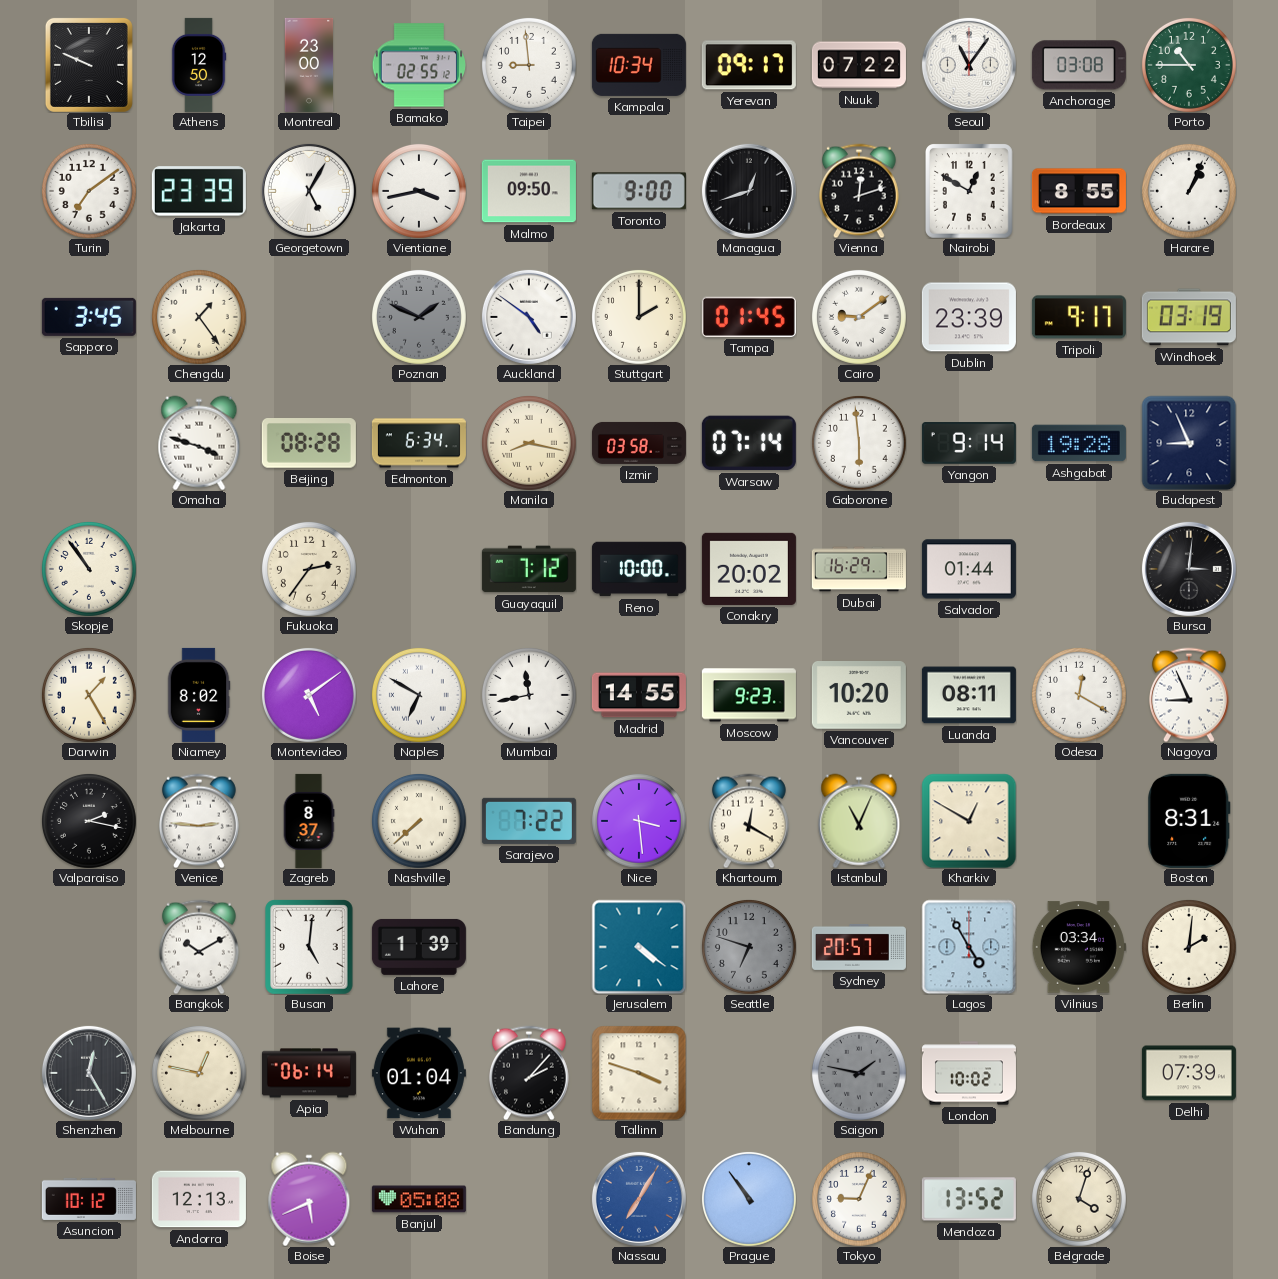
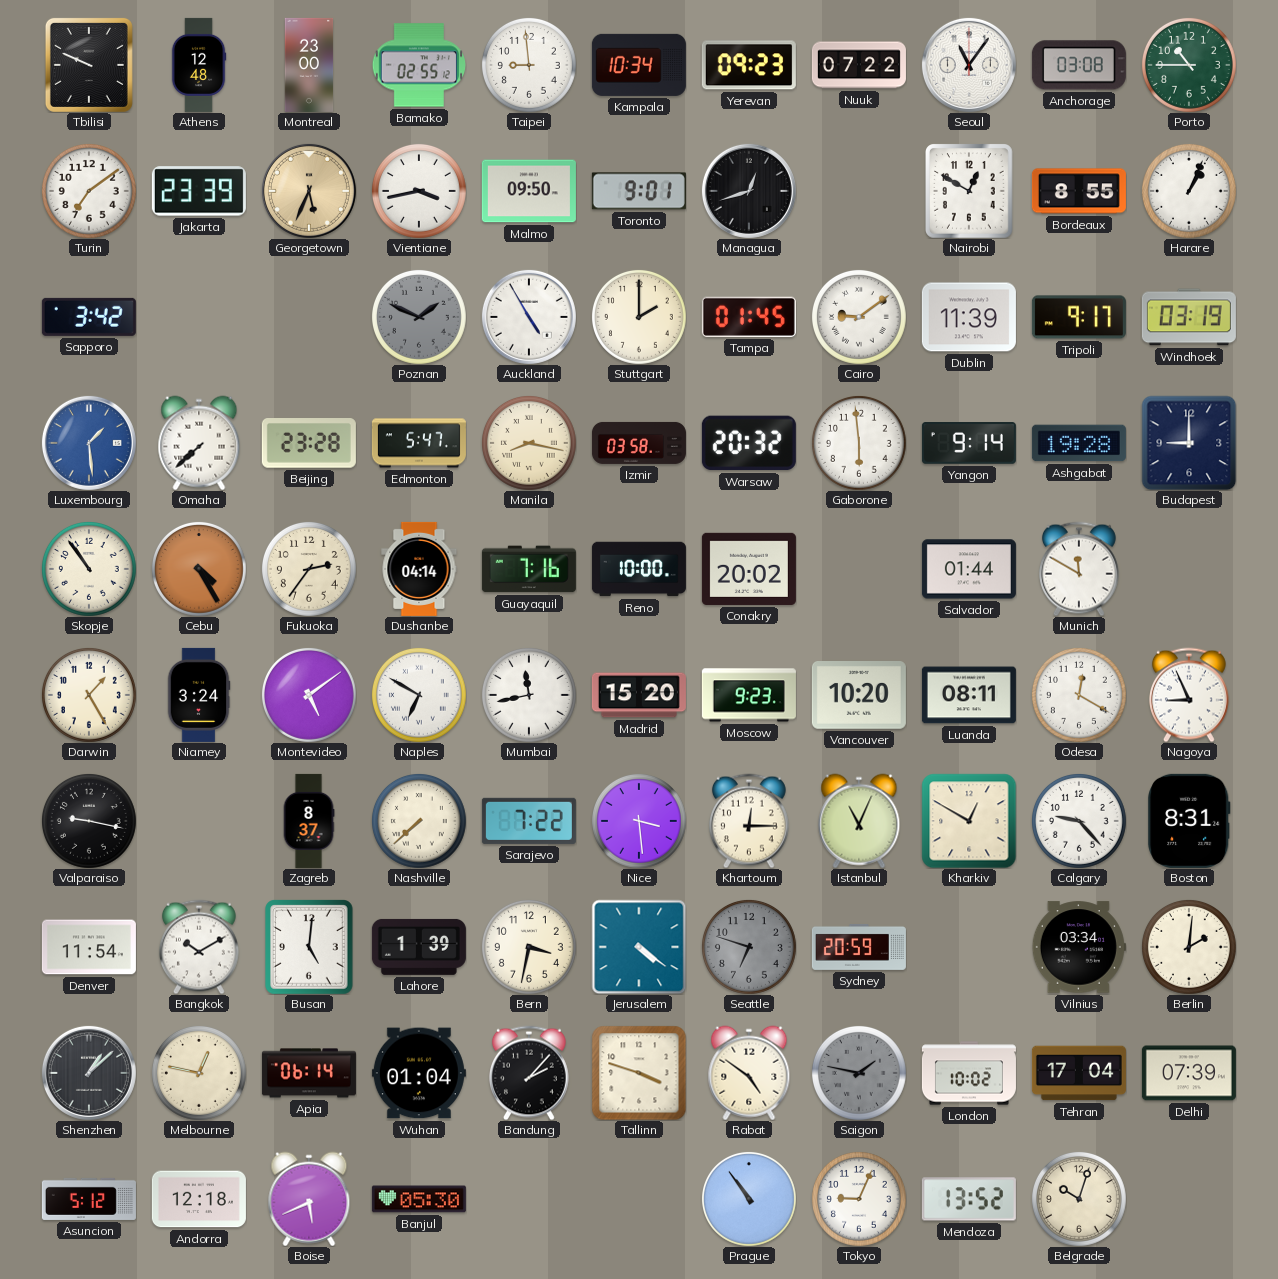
Athens: 12:50 -> 12:48
Yerevan: 09:17 -> 09:23
Georgetown: 5:05 -> 5:34
Georgetown dial: white -> champagne
Toronto: 9:00 -> 9:01
Vienna: 12:12 -> none
Sapporo: 3:45 -> 3:42
Chengdu: 1:24 -> none
Auckland: 4:51 -> 4:55
Dublin: 23:39 -> 11:39
Luxembourg: none -> 1:29
Omaha: 3:48 -> 7:38
Beijing: 08:28 -> 23:28
Edmonton: 6:34 -> 5:47
Warsaw: 07:14 -> 20:32
Budapest: 8:56 -> 9:00
Cebu: none -> 4:25
Dushanbe: none -> 04:14
Guayaquil: 7:12 -> 7:16
Dubai: 16:29 -> none
Munich: none -> 11:50
Bursa: 3:01 -> none
Niamey: 8:02 -> 3:24
Madrid: 14:55 -> 15:20
Valparaiso: 2:17 -> 9:17
Venice: 2:46 -> none
Khartoum: 12:20 -> 12:15
Calgary: none -> 9:23
Denver: none -> 11:54
Bern: none -> 3:32
Sydney: 20:57 -> 20:59
Lagos: 4:55 -> none
Shenzhen: 12:25 -> 1:08
Rabat: none -> 4:51
Tehran: none -> 17:04
Asuncion: 10:12 -> 5:12
Andorra: 12:13 -> 12:18
Banjul: 05:08 -> 05:30
Nassau: 7:05 -> none
Belgrade: 4:03 -> 10:03
